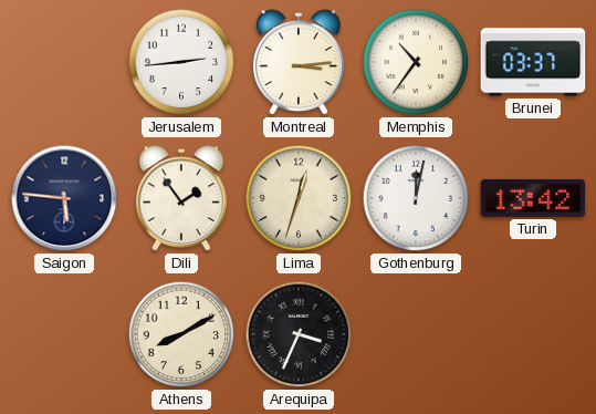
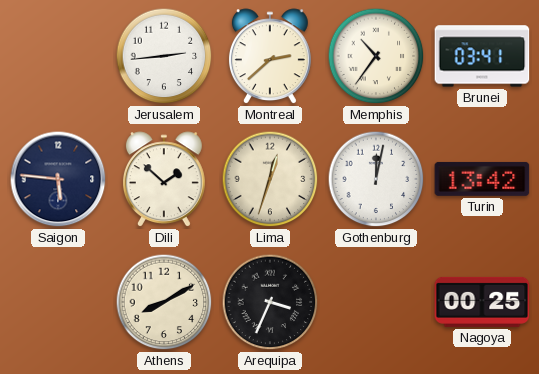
Montreal: 3:14 -> 2:38
Brunei: 03:37 -> 03:41
Dili: 1:54 -> 1:52
Nagoya: none -> 00:25
